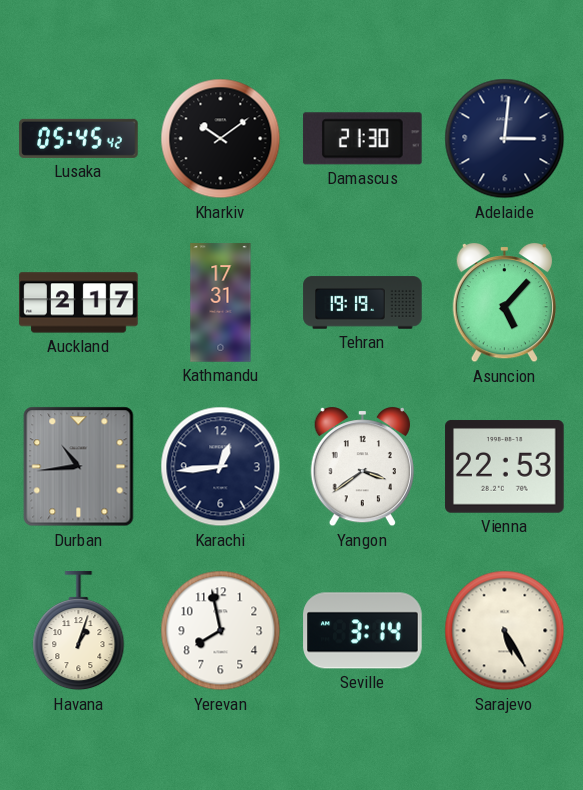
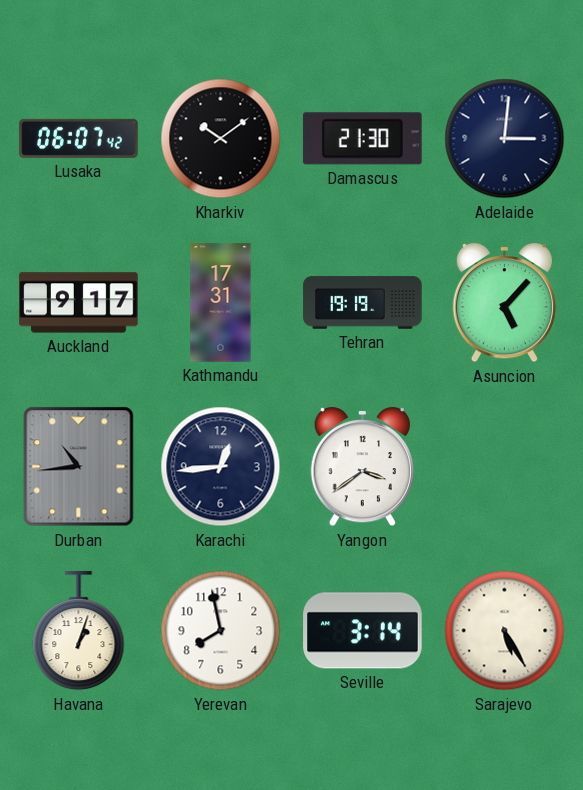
Lusaka: 05:45 -> 06:07
Auckland: 2:17 -> 9:17
Vienna: 22:53 -> none
